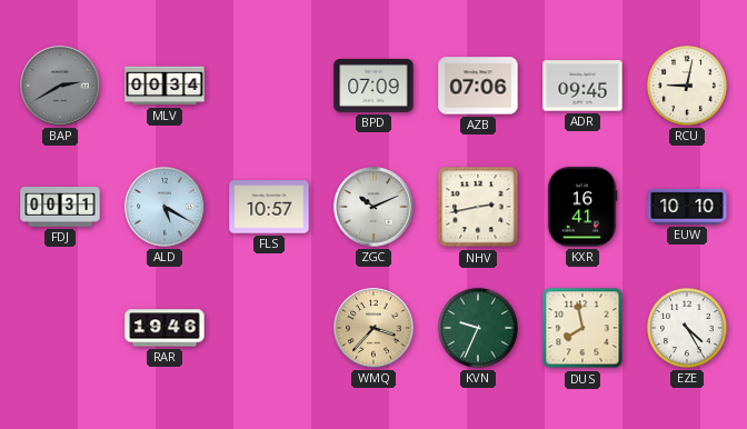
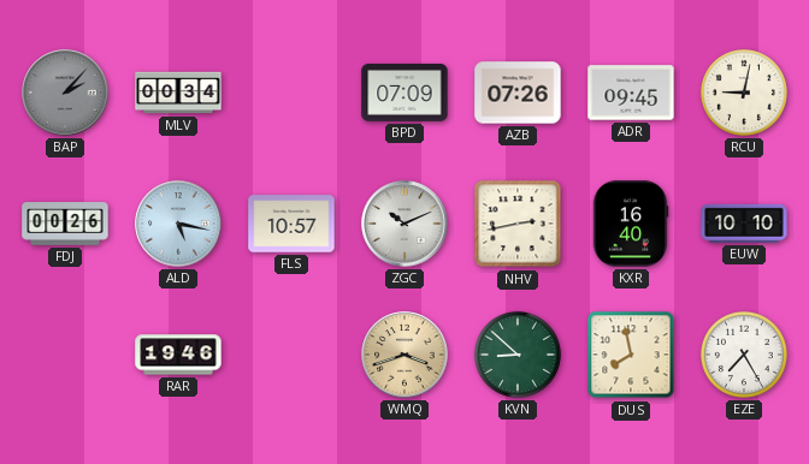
BAP: 2:40 -> 2:07
AZB: 07:06 -> 07:26
FDJ: 00:31 -> 00:26
ALD: 5:20 -> 5:17
KXR: 16:41 -> 16:40
WMQ: 3:37 -> 3:42
KVN: 9:34 -> 8:52
EZE: 4:25 -> 7:25
